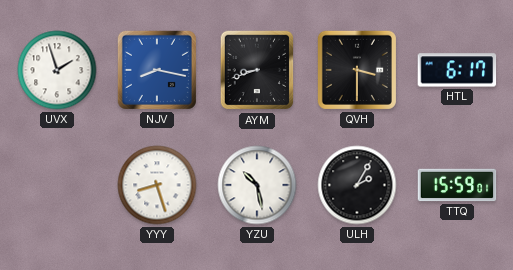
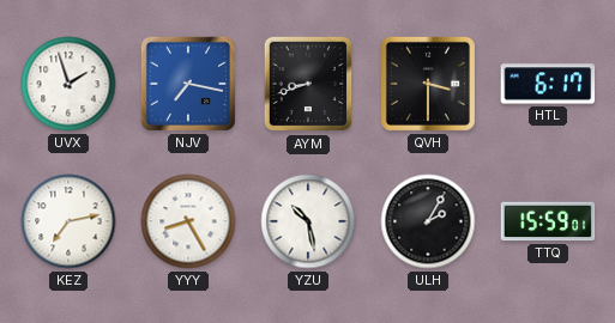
NJV: 8:17 -> 7:17
KEZ: none -> 7:13
YYY: 8:27 -> 8:25
